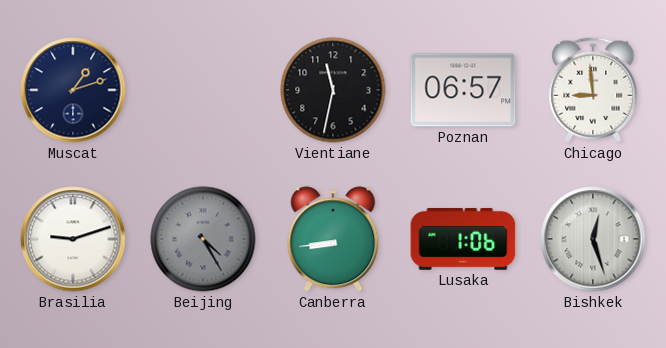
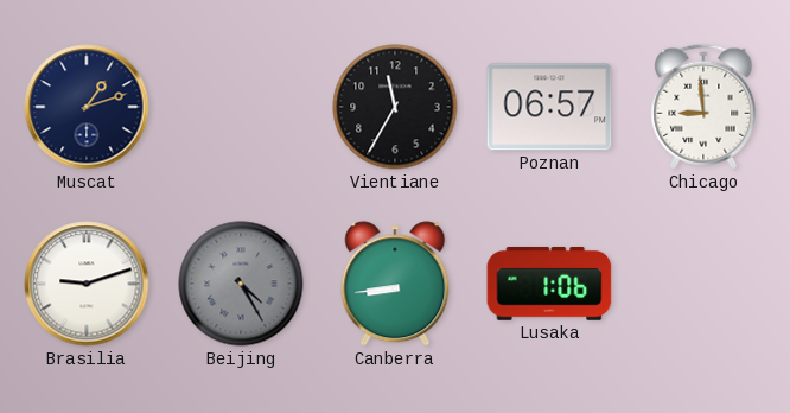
Vientiane: 11:32 -> 11:35
Bishkek: 12:27 -> none
